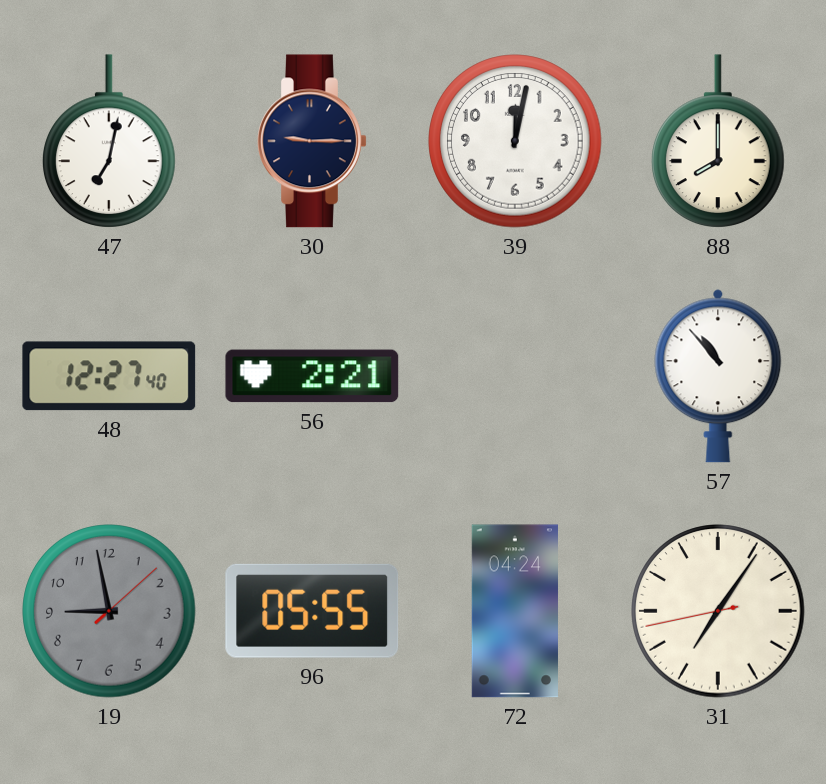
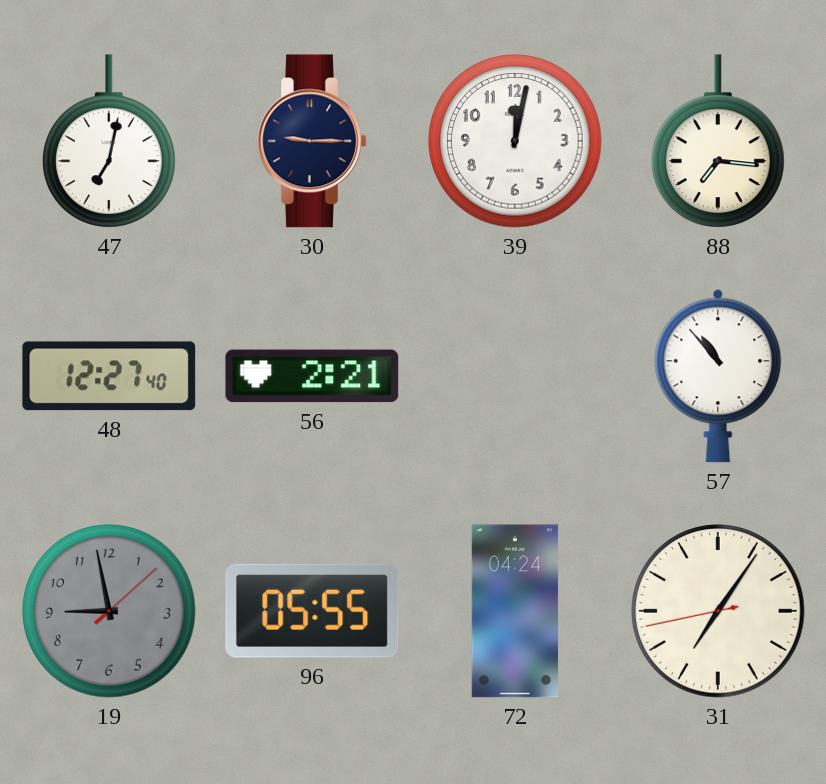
88: 8:00 -> 7:16
